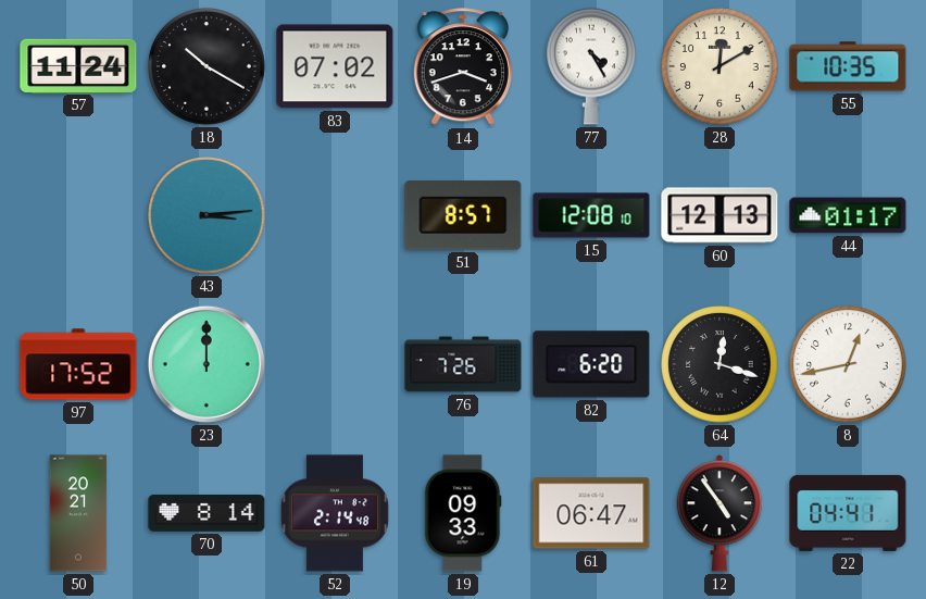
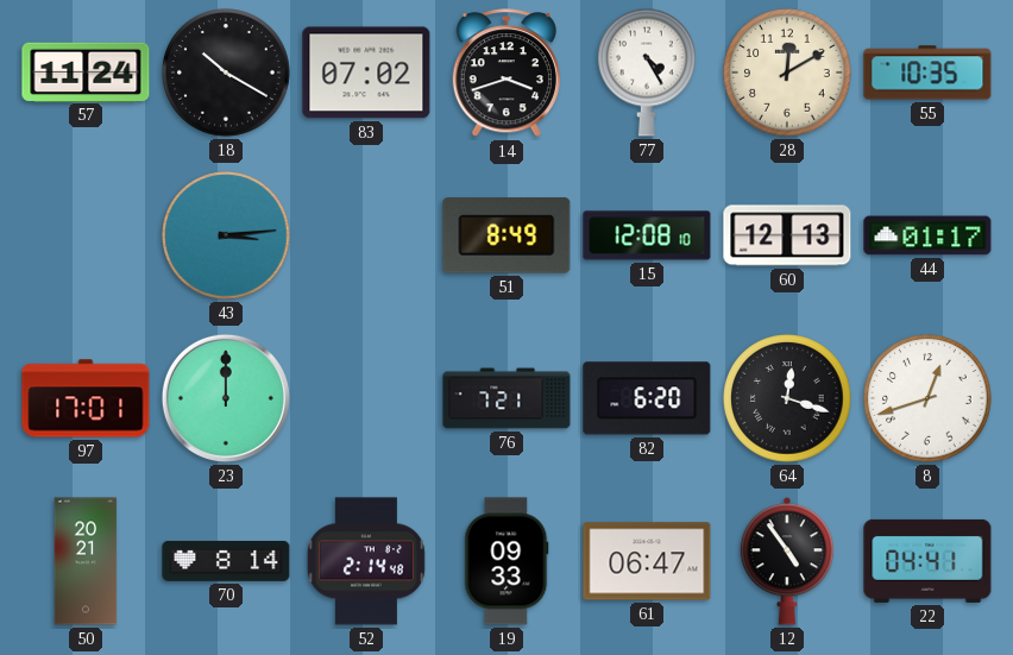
51: 8:57 -> 8:49
97: 17:52 -> 17:01
76: 7:26 -> 7:21
8: 12:43 -> 12:42
